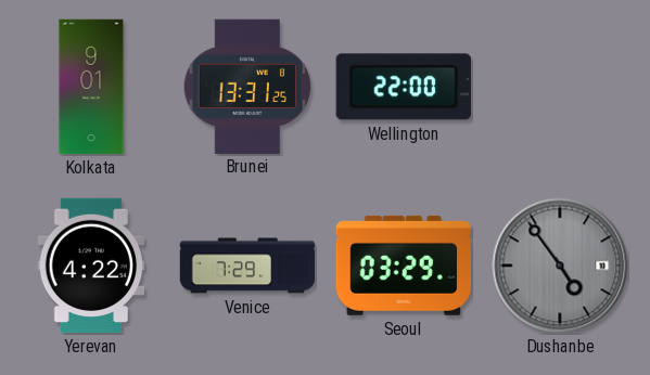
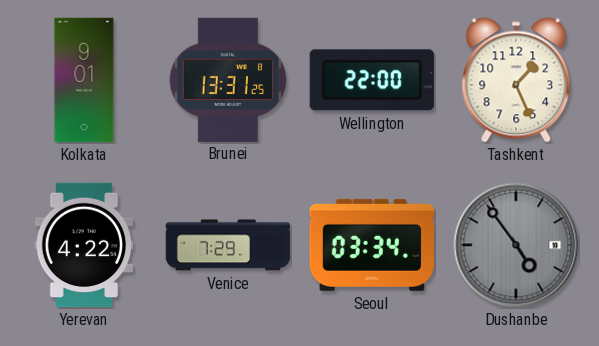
Tashkent: none -> 1:26
Seoul: 03:29 -> 03:34
